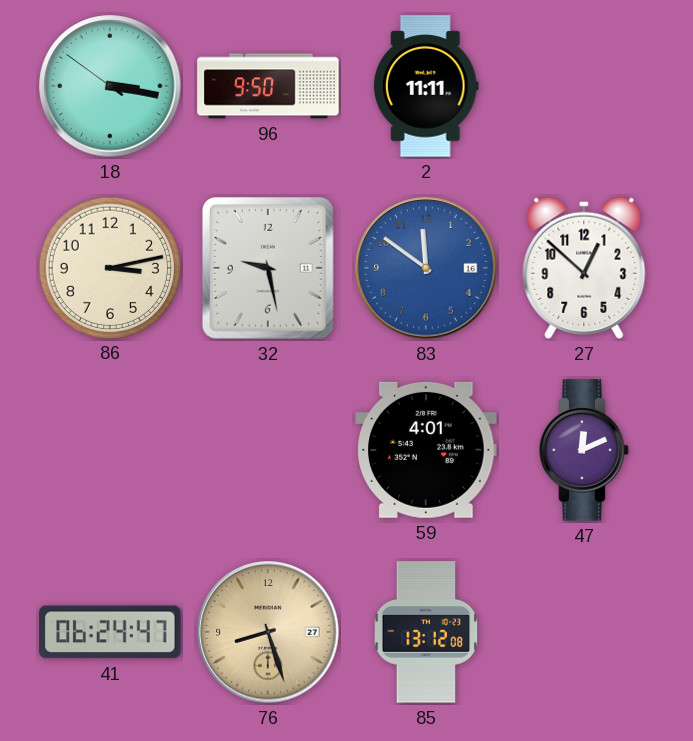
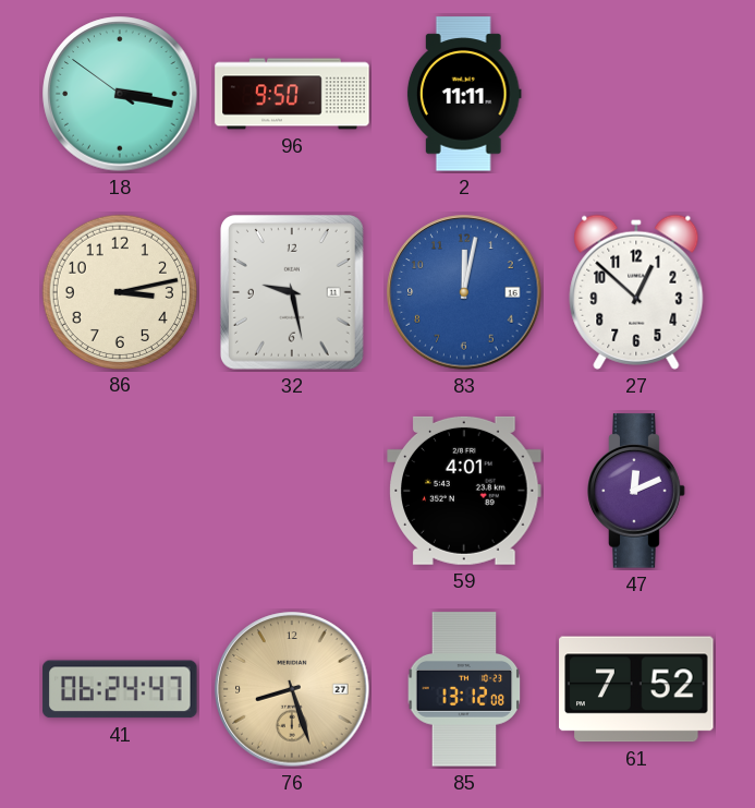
83: 11:51 -> 12:02
61: none -> 7:52
